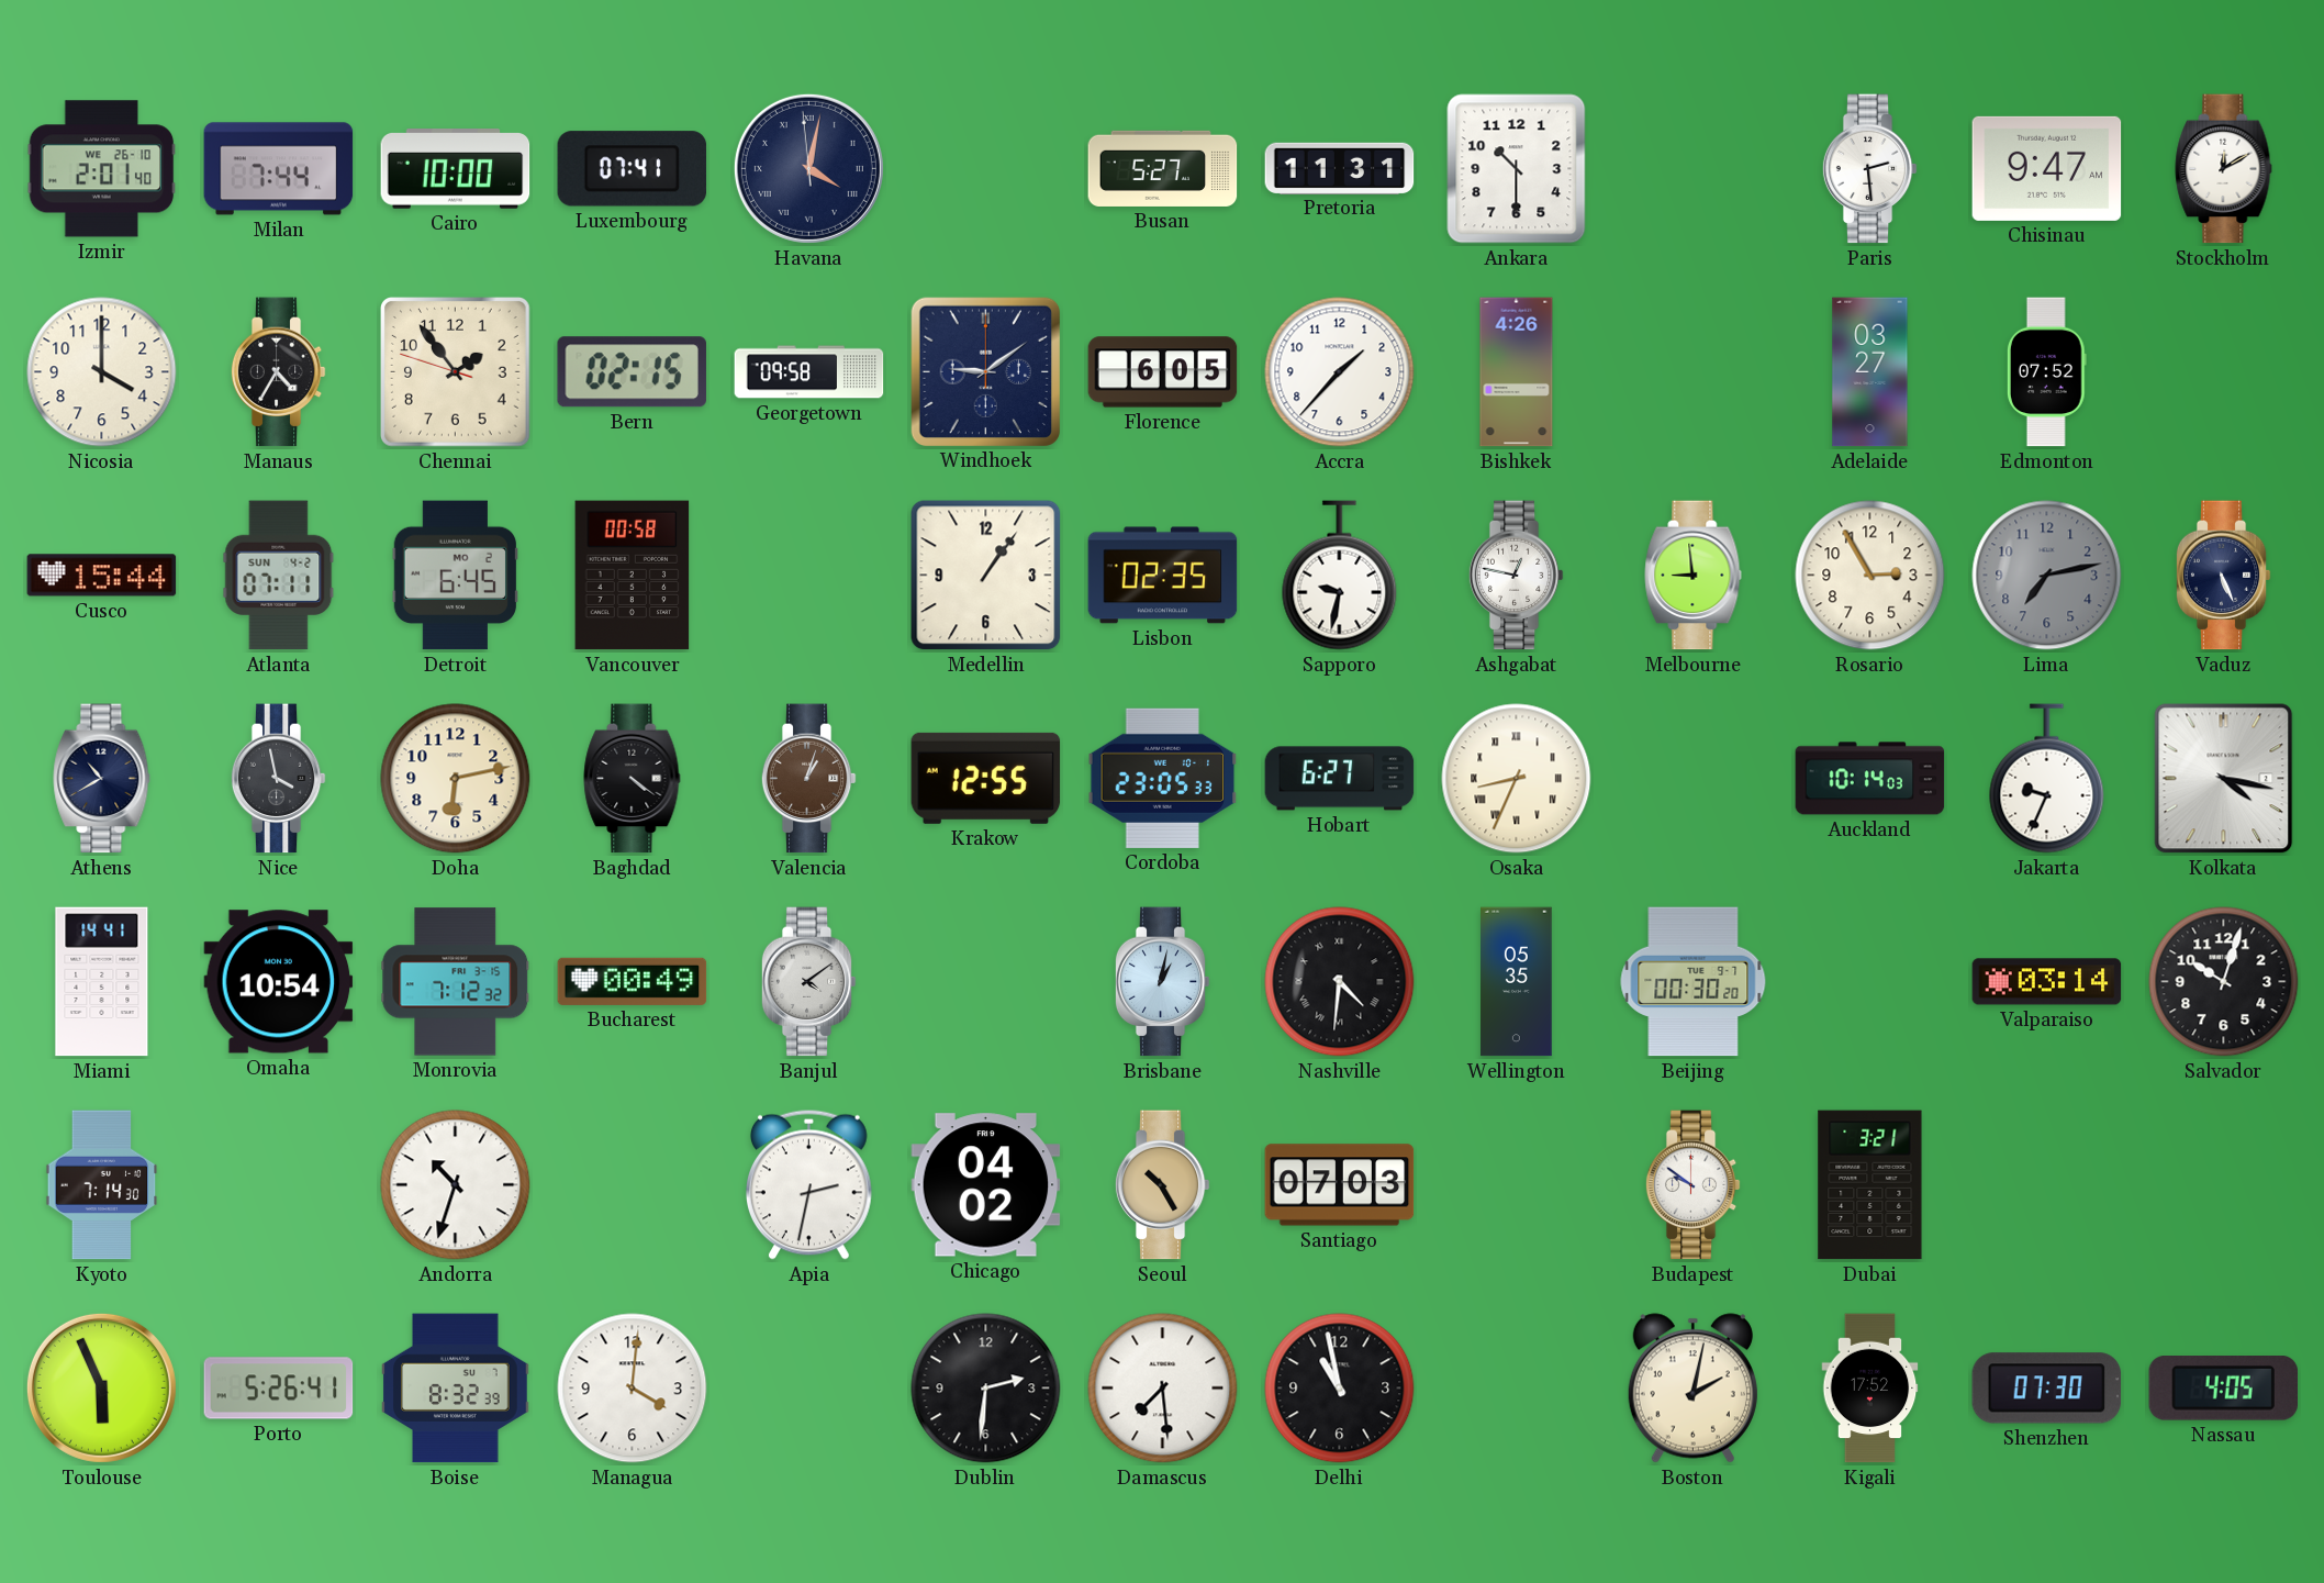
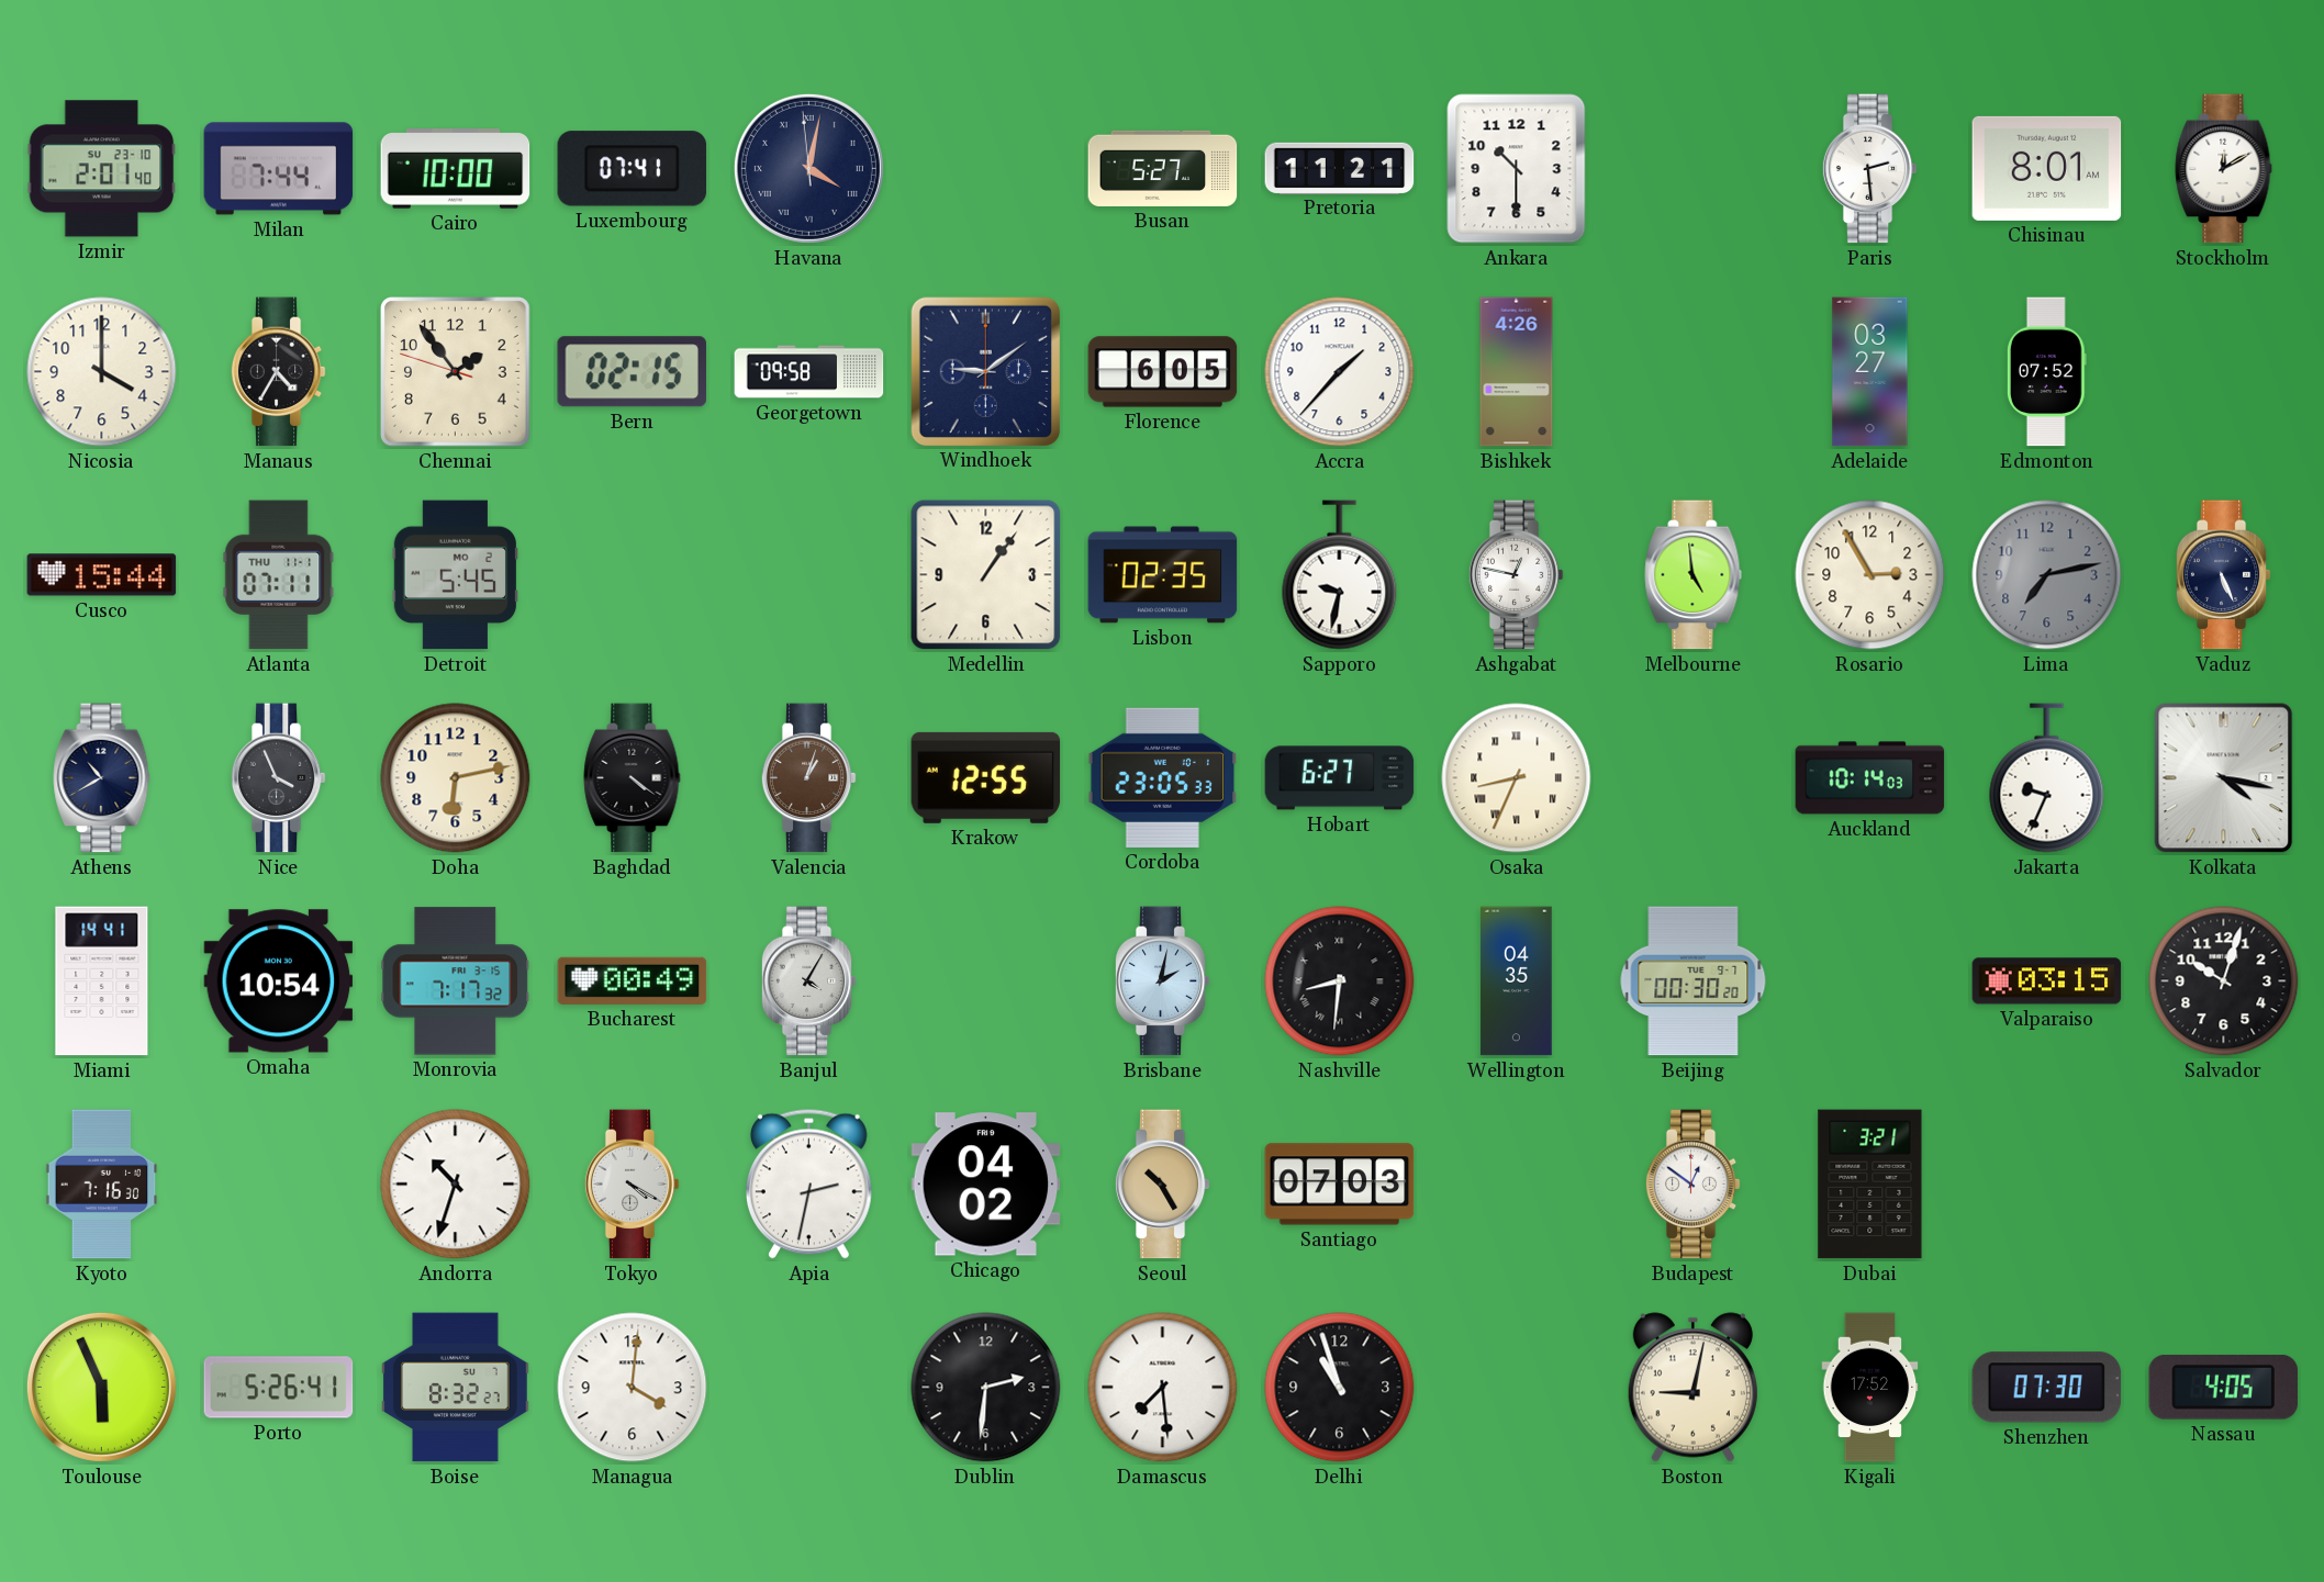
Izmir date: WE 26-10 -> SU 23-10
Pretoria: 11:31 -> 11:21
Chisinau: 9:47 -> 8:01
Atlanta date: SUN 4-2 -> THU 11-1
Detroit: 6:45 -> 5:45
Vancouver: 00:58 -> none
Melbourne: 8:59 -> 4:59
Nice: 3:58 -> 3:56
Monrovia: 7:12 -> 7:17
Banjul: 4:09 -> 4:05
Brisbane: 1:02 -> 2:02
Nashville: 4:31 -> 8:31
Wellington: 05:35 -> 04:35
Valparaiso: 03:14 -> 03:15
Kyoto: 7:14 -> 7:16
Tokyo: none -> 4:20
Budapest: 9:51 -> 12:51
Boise: 8:32:39 -> 8:32:27
Delhi: 10:58 -> 10:57
Boston: 2:02 -> 9:02
